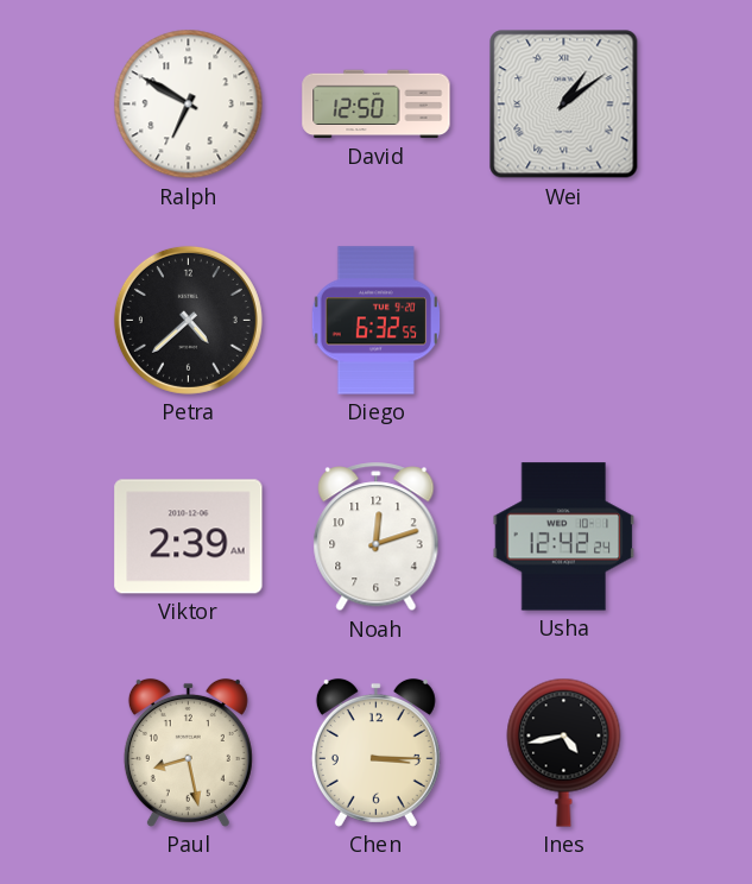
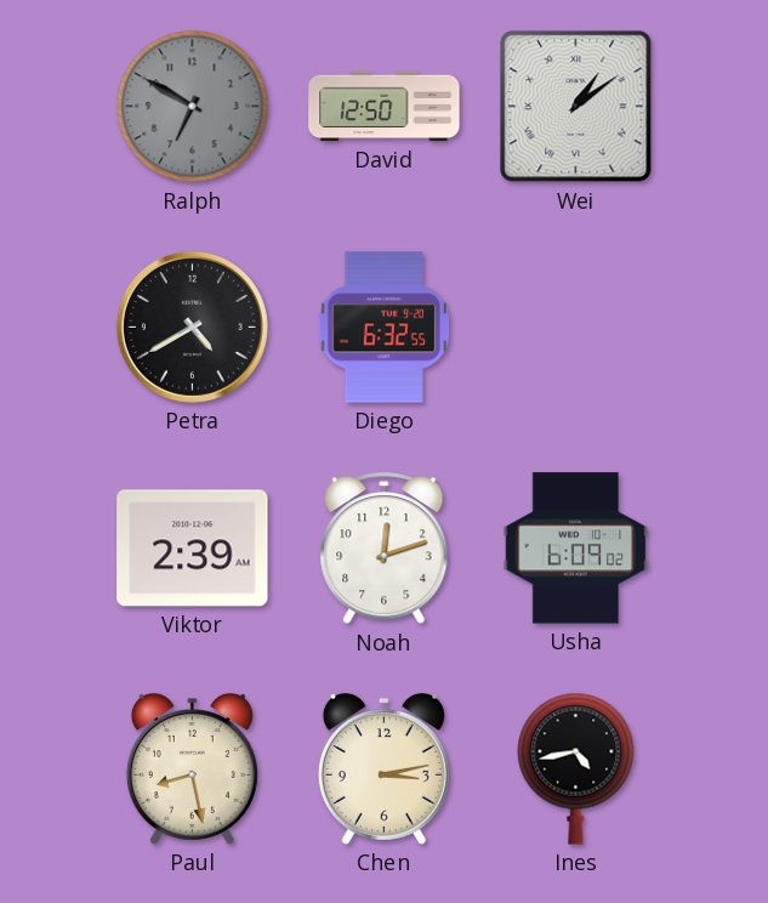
Ralph dial: white -> grey
Petra: 4:38 -> 4:40
Usha: 12:42 -> 6:09
Chen: 3:15 -> 3:13
